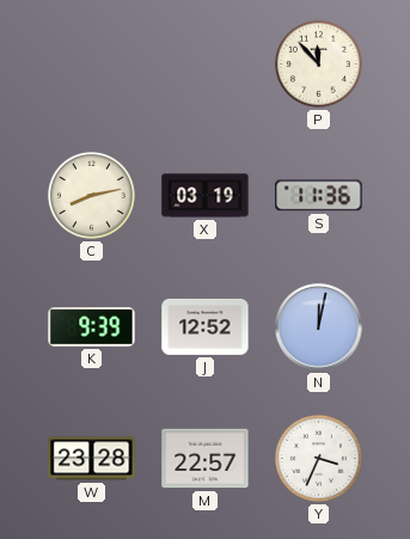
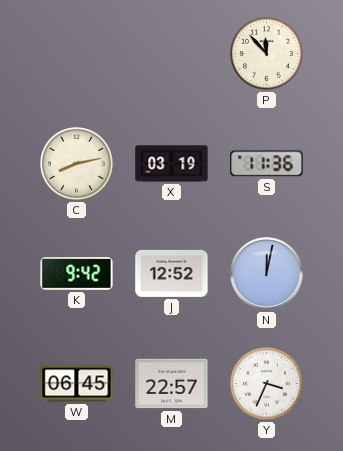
K: 9:39 -> 9:42
W: 23:28 -> 06:45
